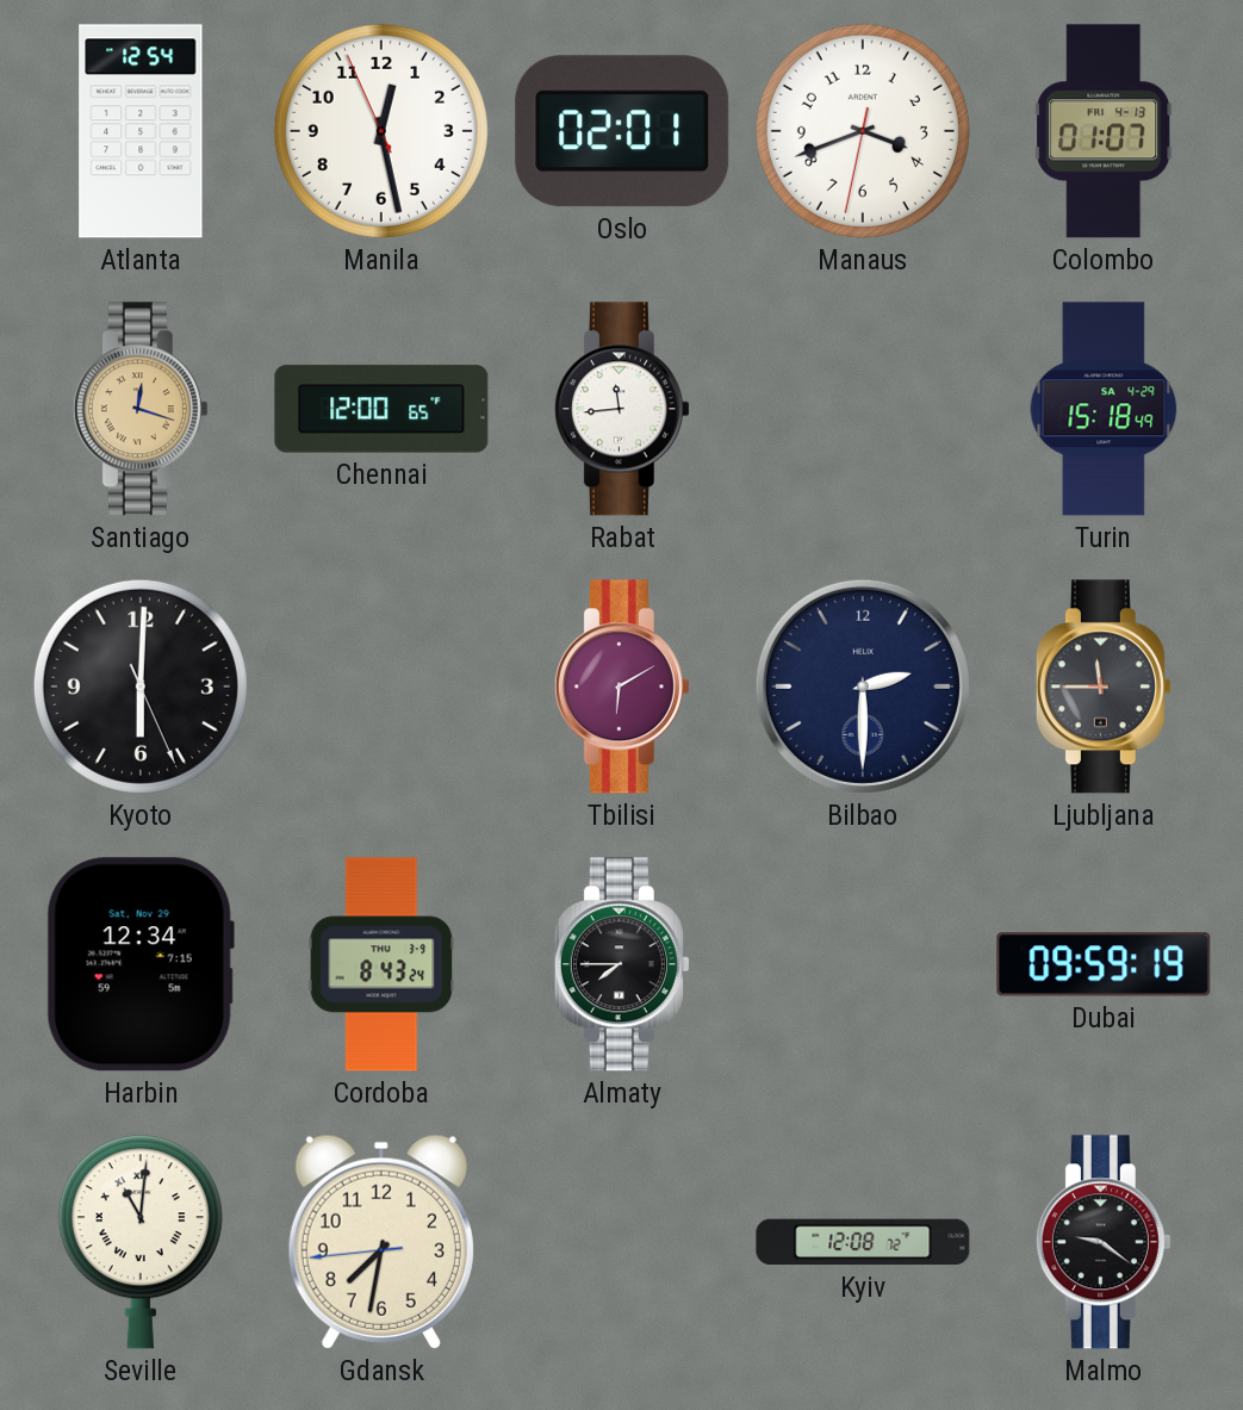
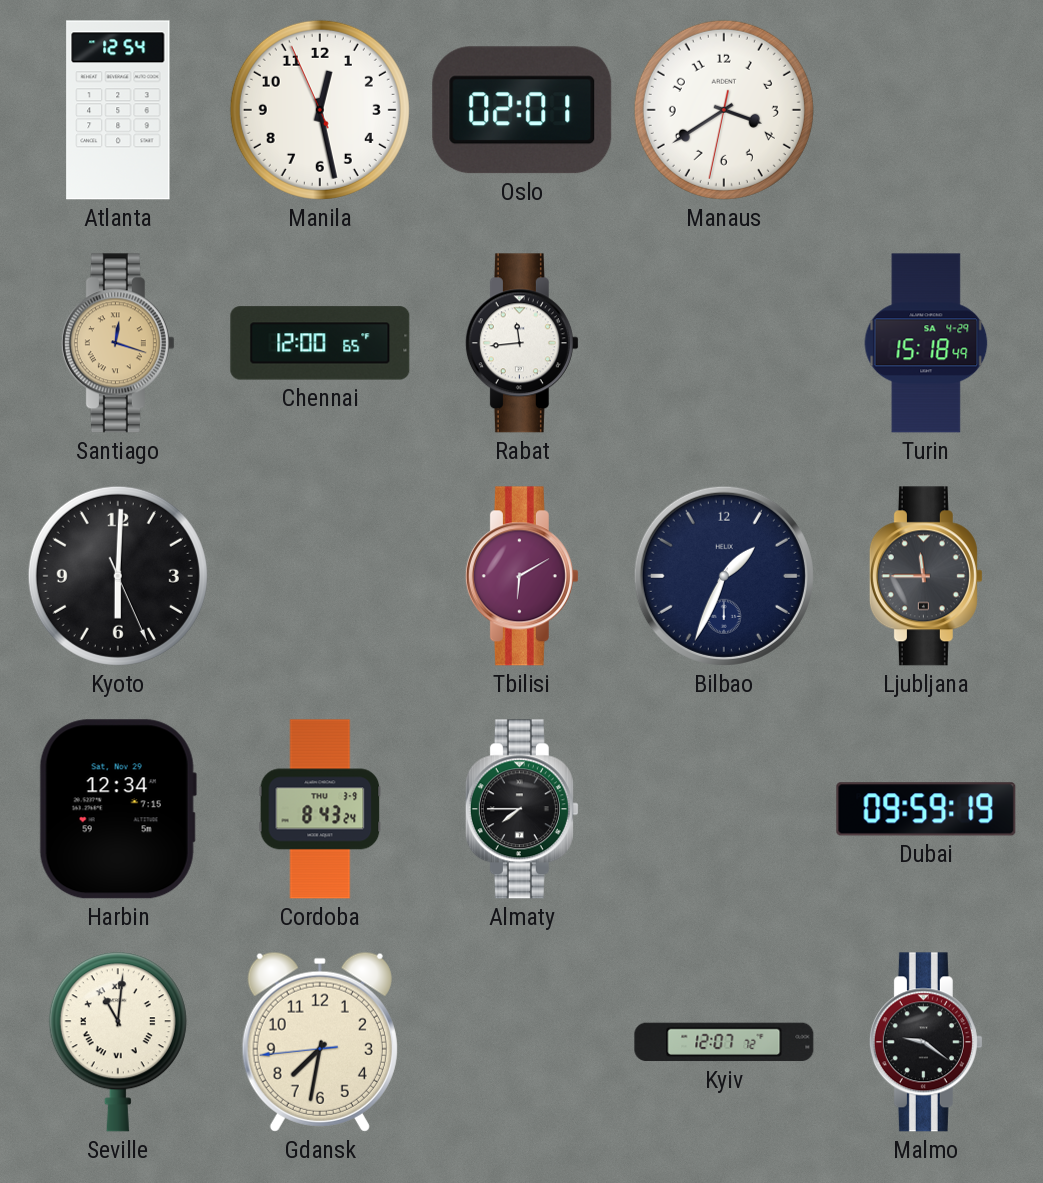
Manaus: 3:41 -> 3:39
Colombo: 01:07 -> none
Bilbao: 2:30 -> 1:34
Kyiv: 12:08 -> 12:07
